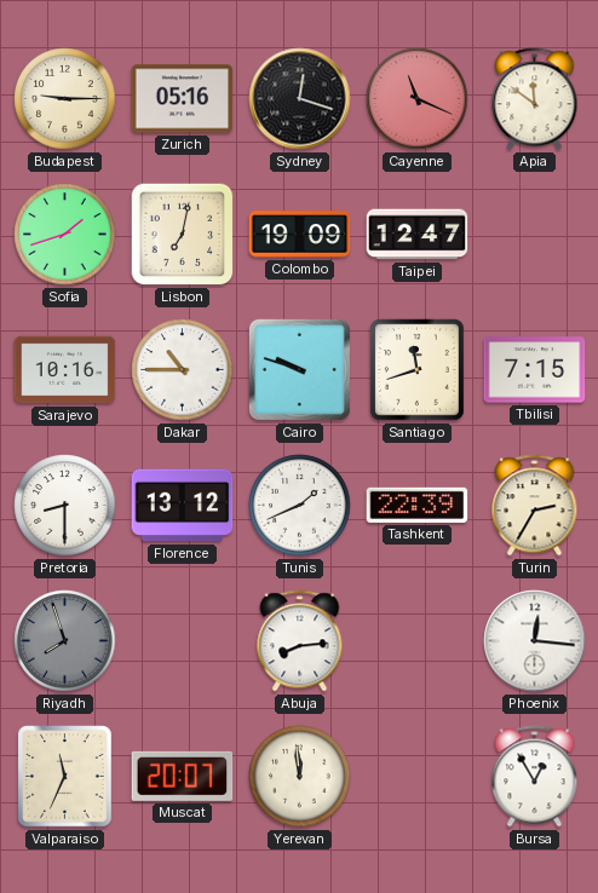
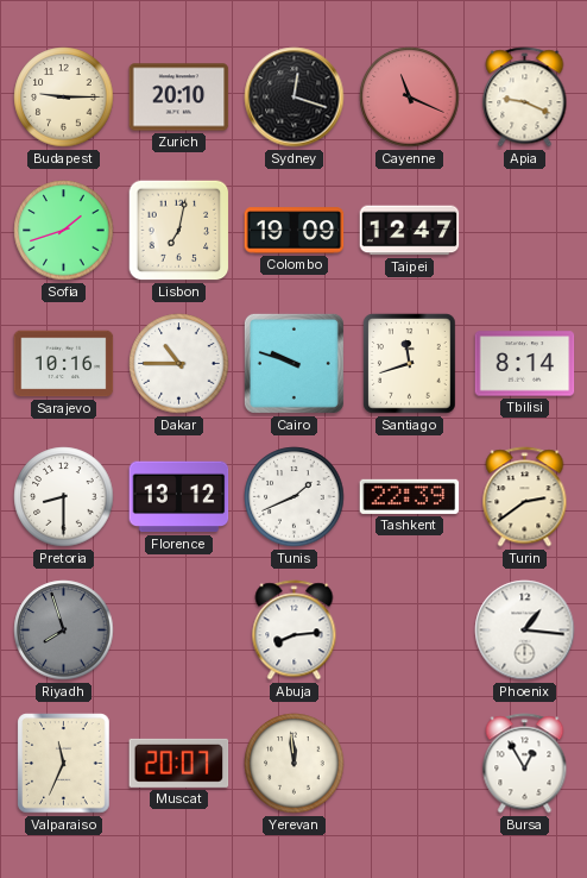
Zurich: 05:16 -> 20:10
Apia: 11:51 -> 9:19
Tbilisi: 7:15 -> 8:14
Turin: 2:35 -> 2:39
Phoenix: 12:16 -> 1:16
